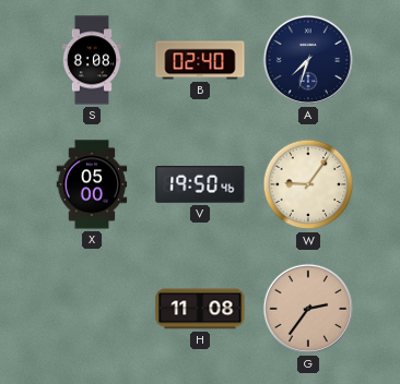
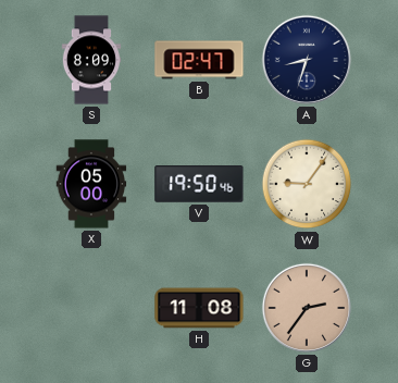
S: 8:08 -> 8:09
B: 02:40 -> 02:47
A: 7:33 -> 8:33
